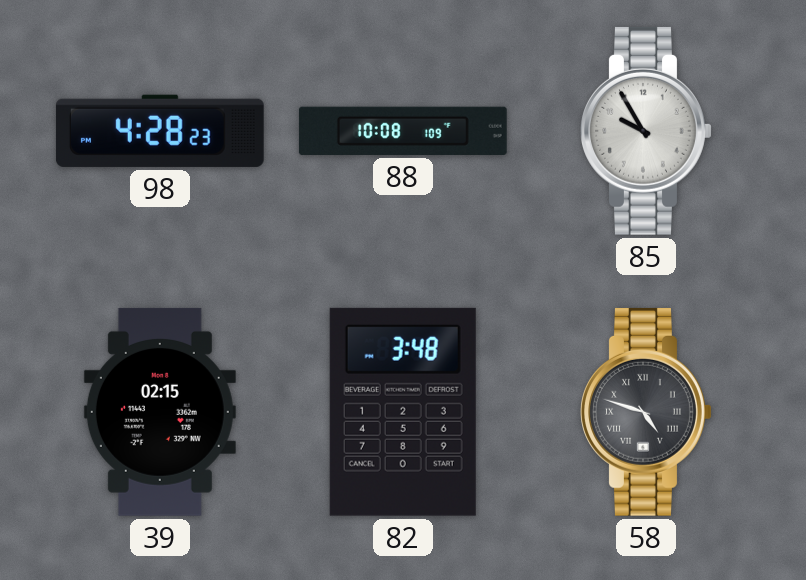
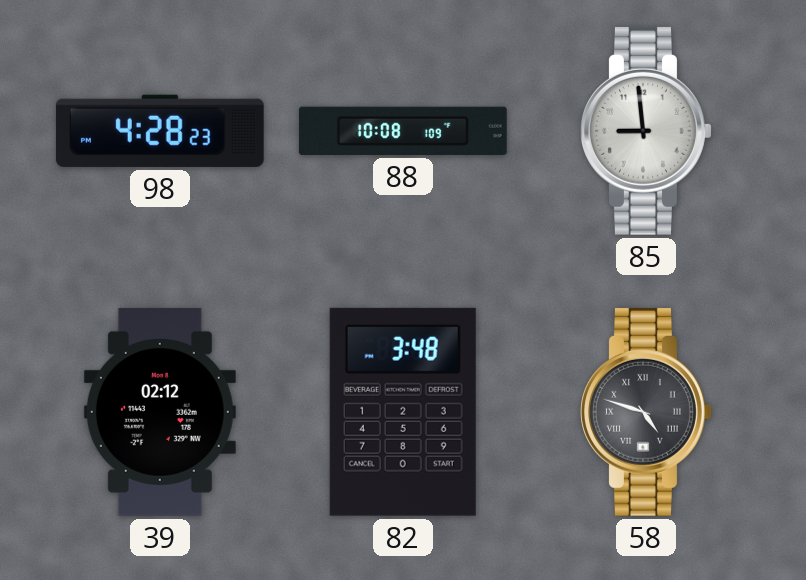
85: 9:55 -> 8:59
39: 02:15 -> 02:12
